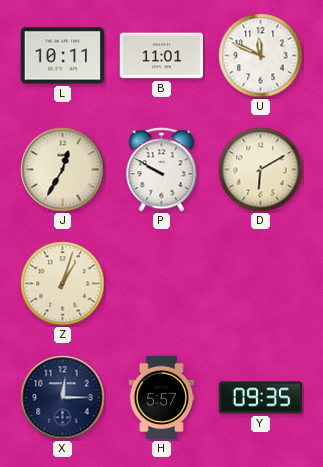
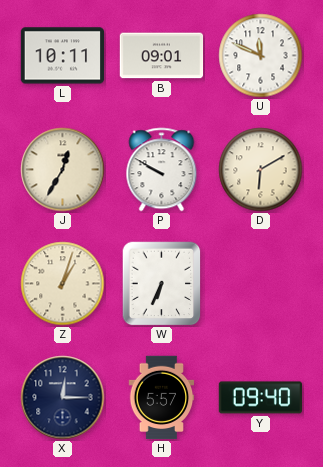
B: 11:01 -> 09:01
W: none -> 6:34
Y: 09:35 -> 09:40
